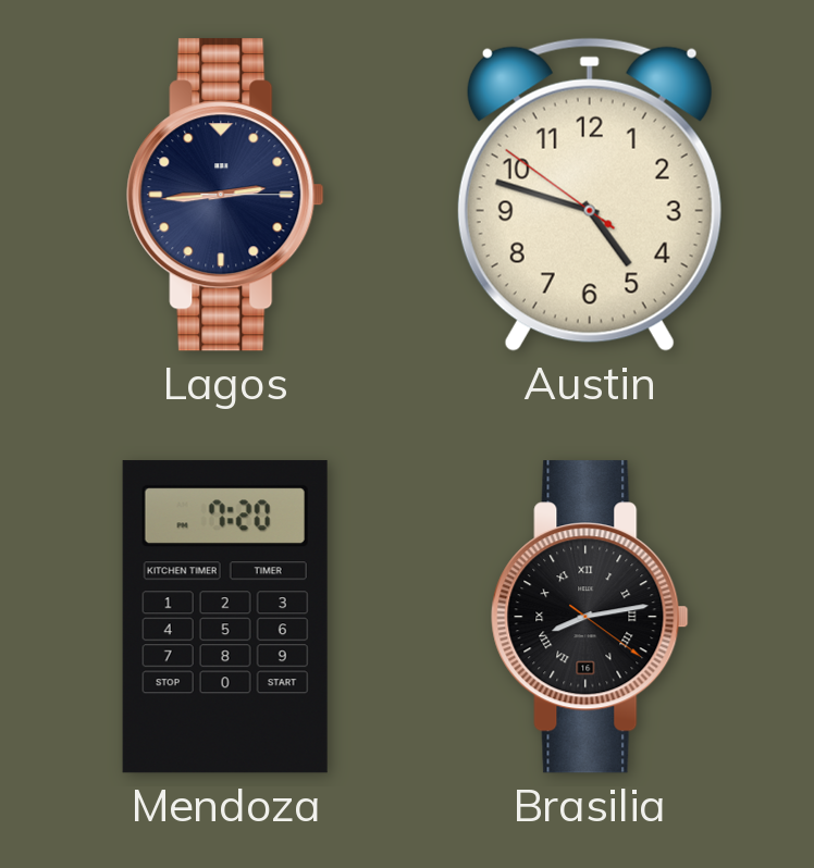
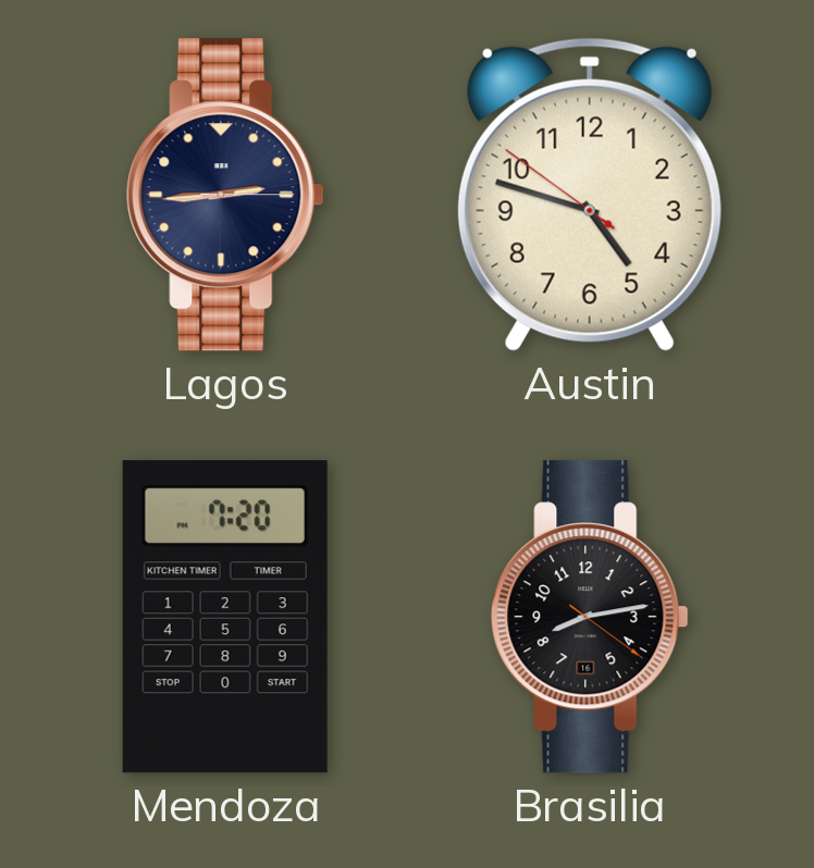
Brasilia numerals: Roman -> Arabic
